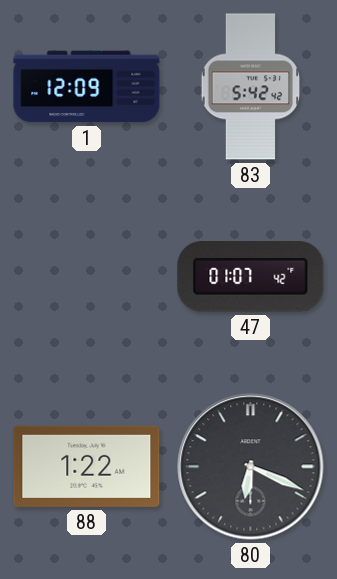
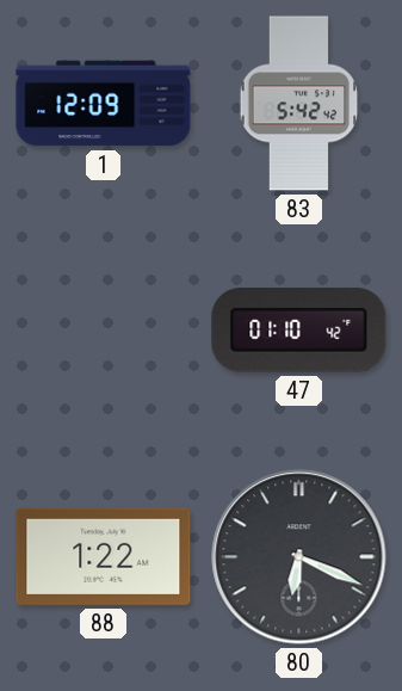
47: 01:07 -> 01:10
